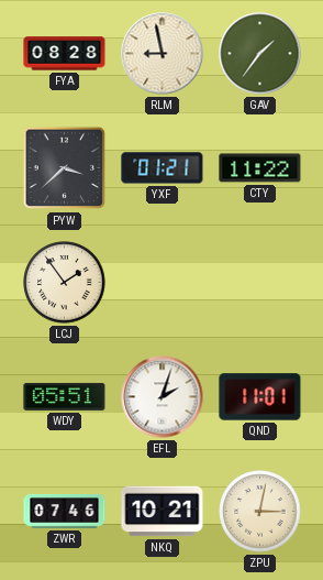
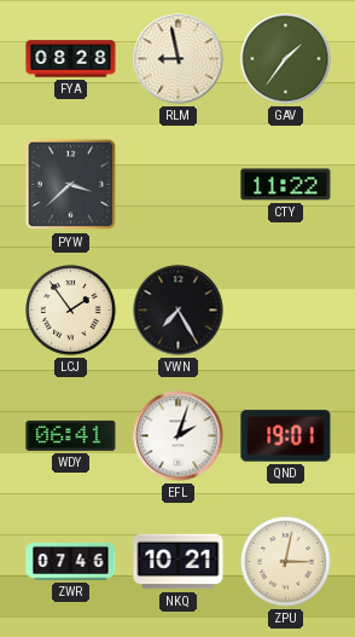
YXF: 01:21 -> none
VWN: none -> 7:25
WDY: 05:51 -> 06:41
QND: 11:01 -> 19:01
